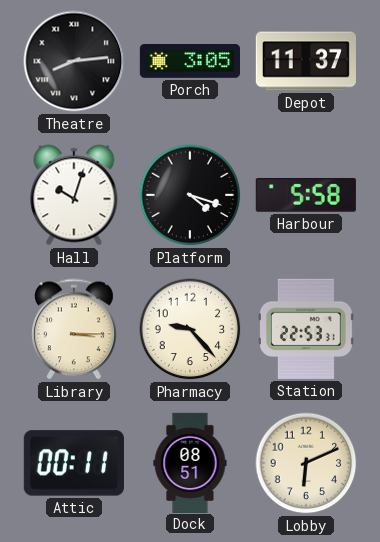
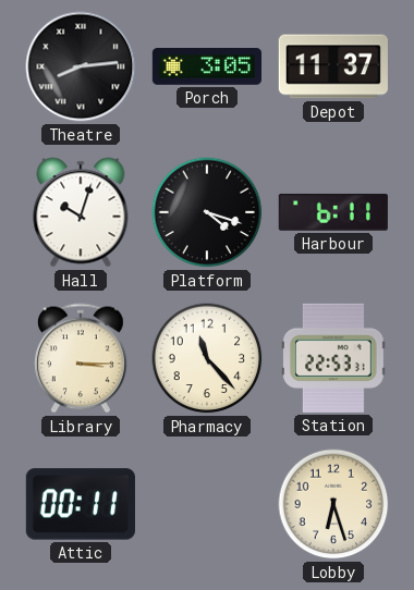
Harbour: 5:58 -> 6:11
Pharmacy: 9:23 -> 11:23
Dock: 08:51 -> none
Lobby: 6:11 -> 6:27
